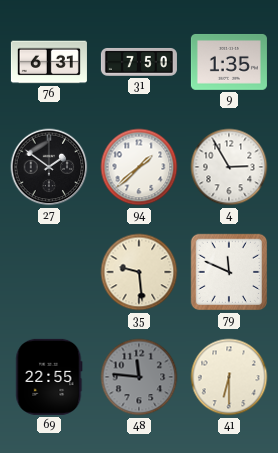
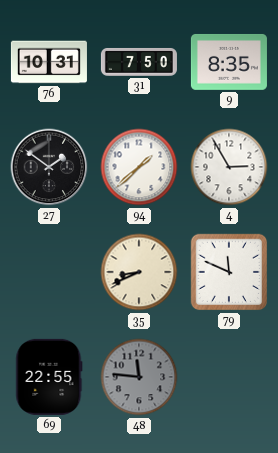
76: 6:31 -> 10:31
9: 1:35 -> 8:35
35: 9:29 -> 8:41
41: 6:30 -> none
